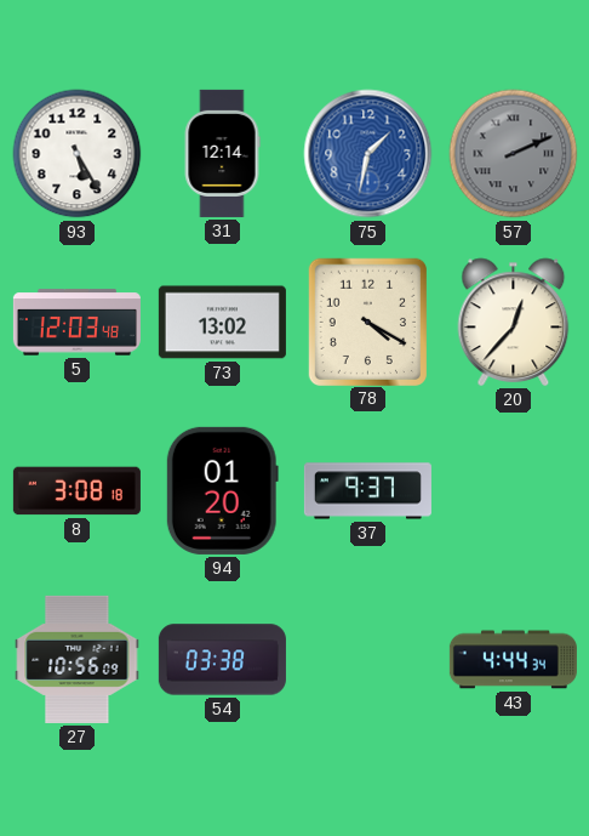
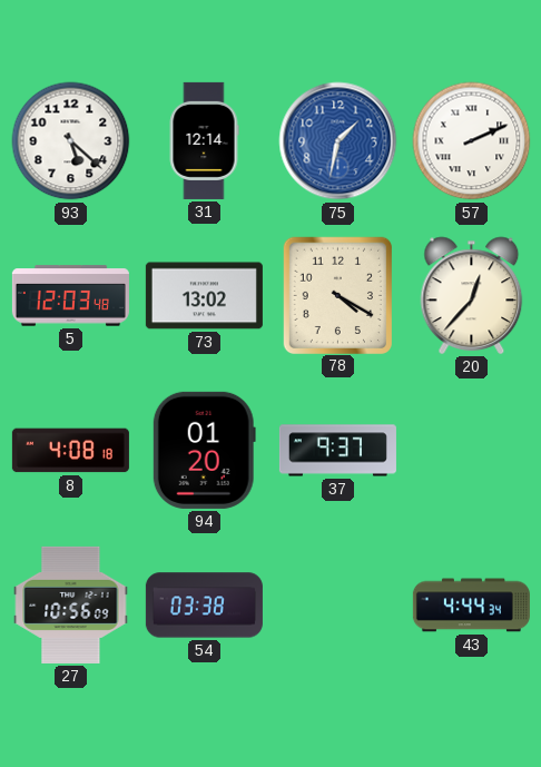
93: 5:25 -> 5:22
57 dial: grey -> white
8: 3:08 -> 4:08
